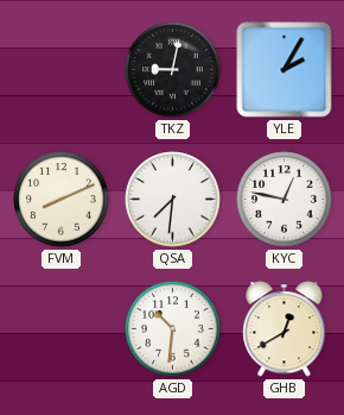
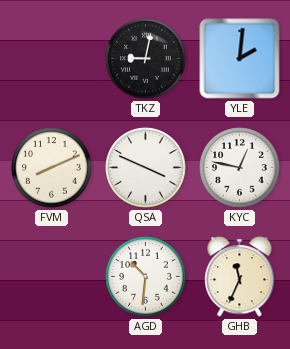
YLE: 2:05 -> 2:01
QSA: 7:31 -> 3:49
GHB: 12:40 -> 11:34
